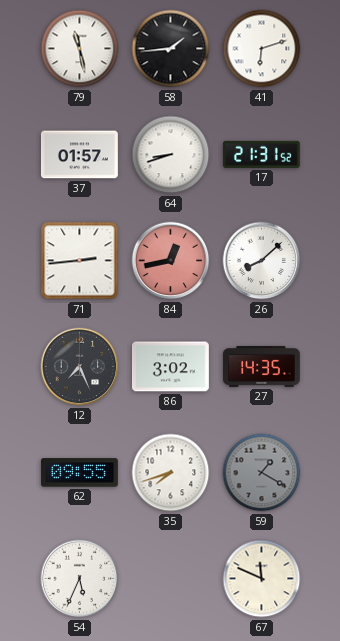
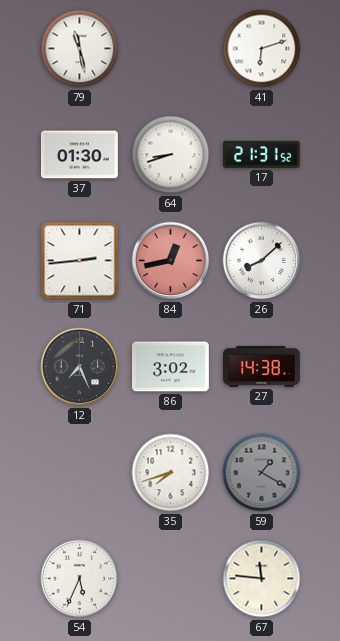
58: 1:44 -> none
37: 01:57 -> 01:30
27: 14:35 -> 14:38
62: 09:55 -> none
67: 11:49 -> 11:46
